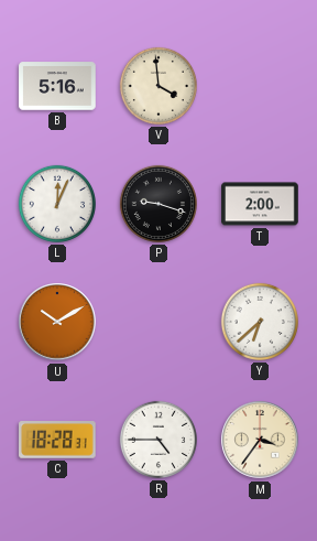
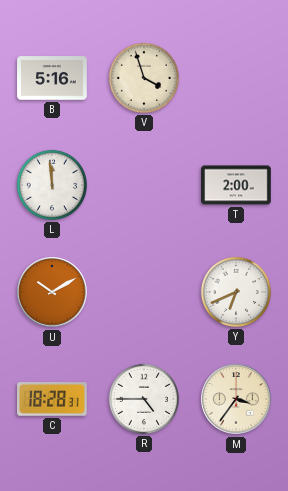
V: 3:59 -> 3:57
L: 12:04 -> 11:59
P: 9:18 -> none
Y: 6:38 -> 6:41
